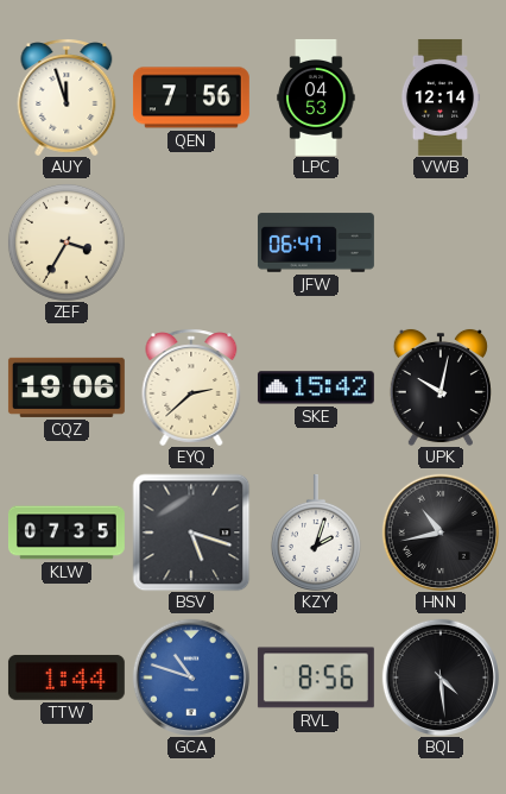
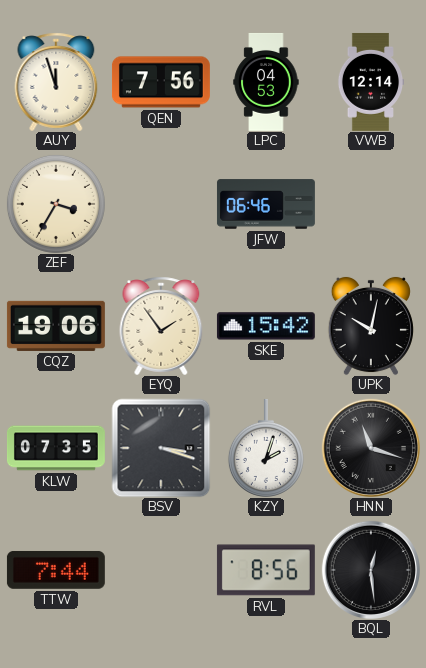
JFW: 06:47 -> 06:46
EYQ: 2:38 -> 1:54
BSV: 5:18 -> 3:18
HNN: 10:43 -> 11:18
TTW: 1:44 -> 7:44
GCA: 10:48 -> none
BQL: 4:29 -> 12:29
